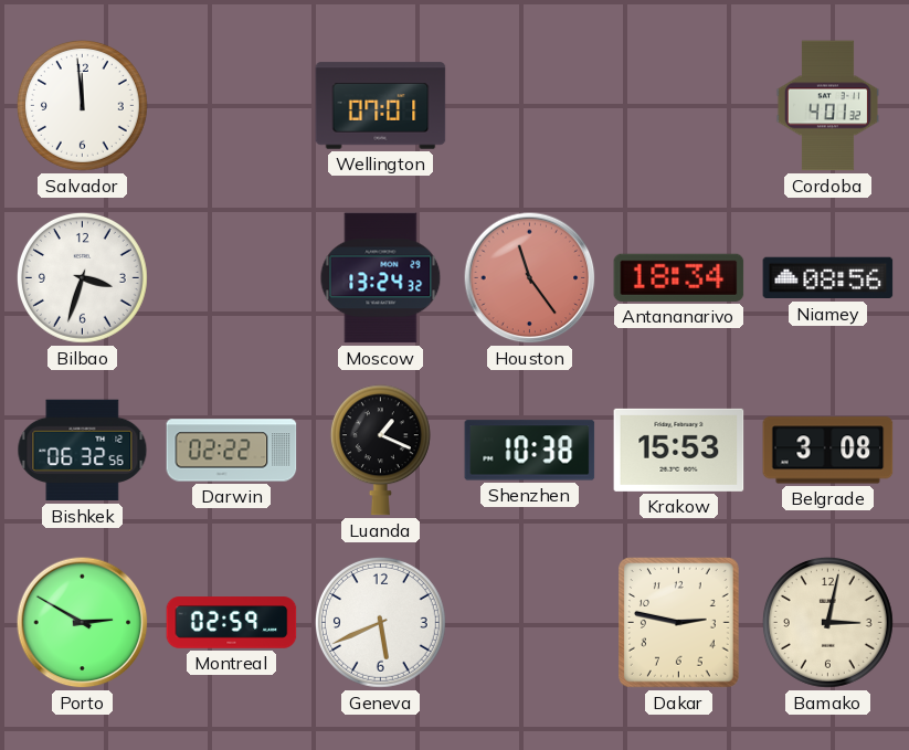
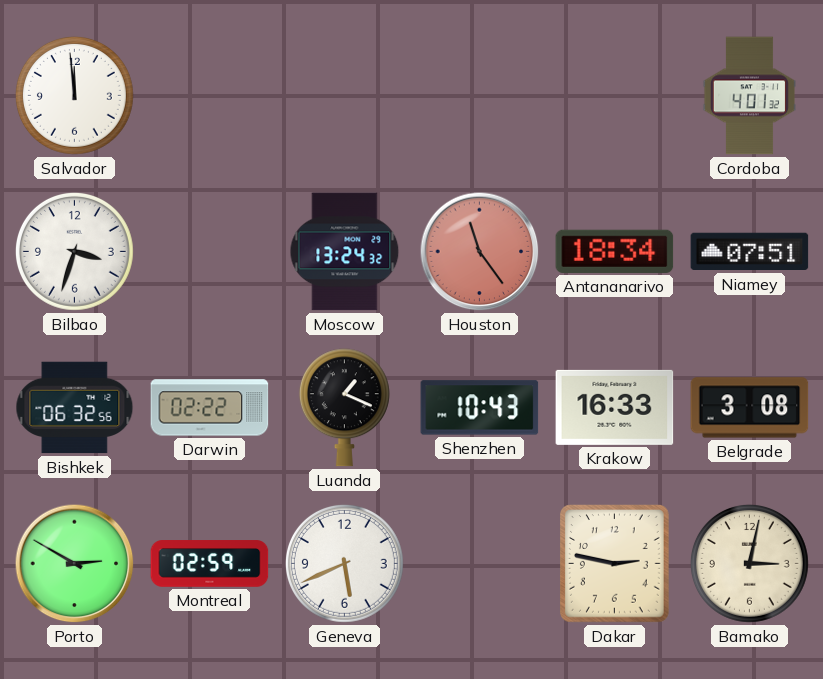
Wellington: 07:01 -> none
Niamey: 08:56 -> 07:51
Shenzhen: 10:38 -> 10:43
Krakow: 15:53 -> 16:33
